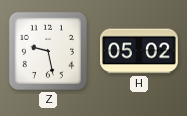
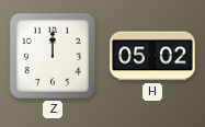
Z: 9:28 -> 12:00
